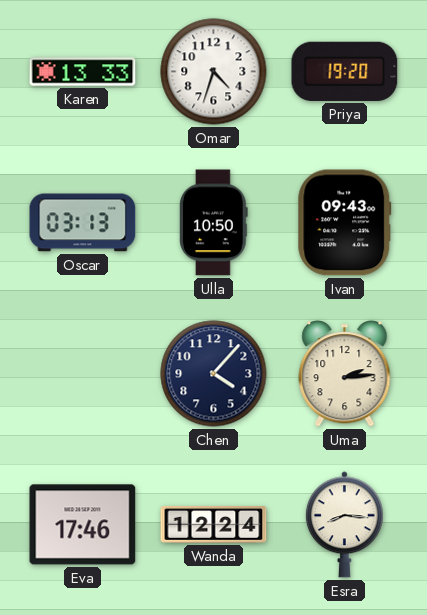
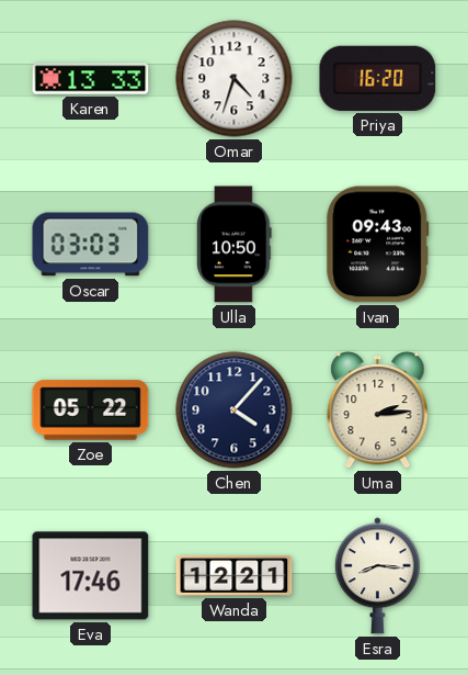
Priya: 19:20 -> 16:20
Oscar: 03:13 -> 03:03
Zoe: none -> 05:22
Wanda: 12:24 -> 12:21
